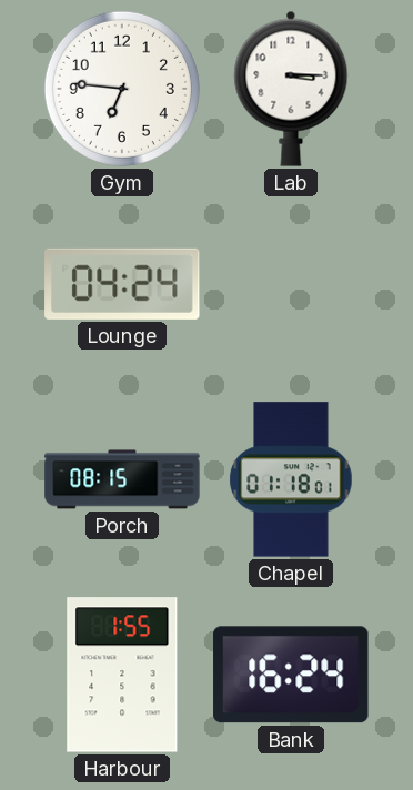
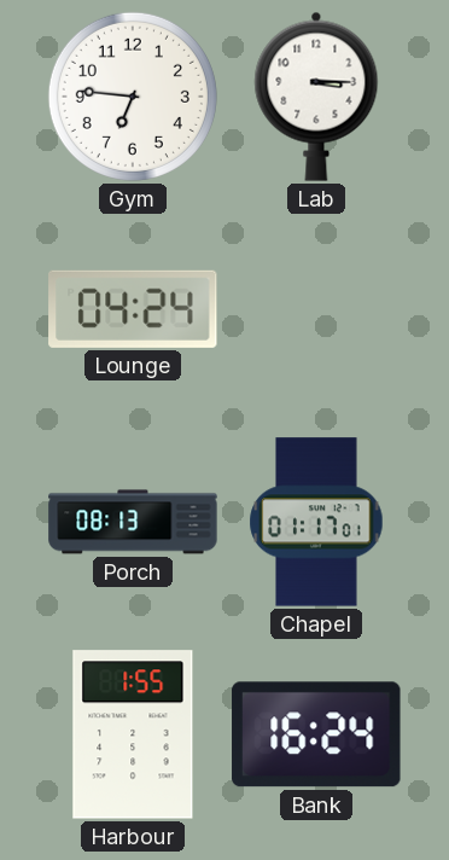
Porch: 08:15 -> 08:13
Chapel: 01:18 -> 01:17
